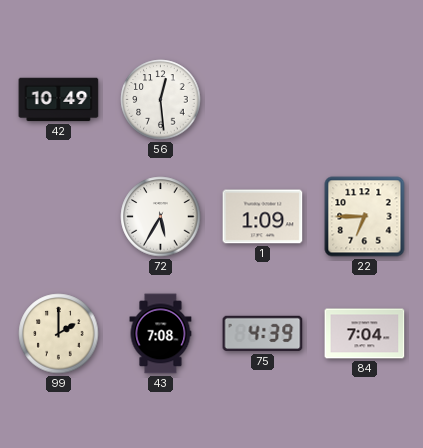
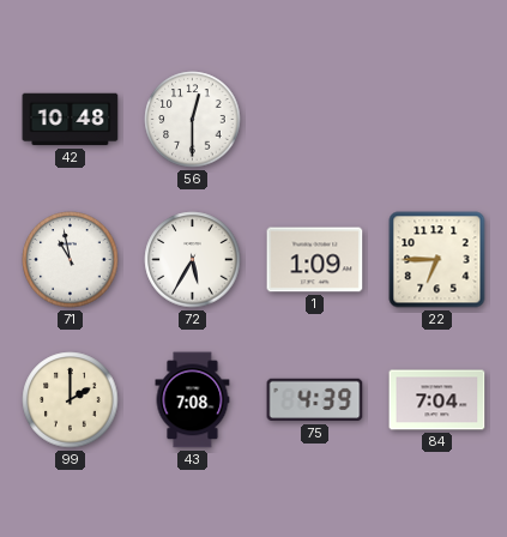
42: 10:49 -> 10:48
56: 12:29 -> 12:30
71: none -> 10:58
